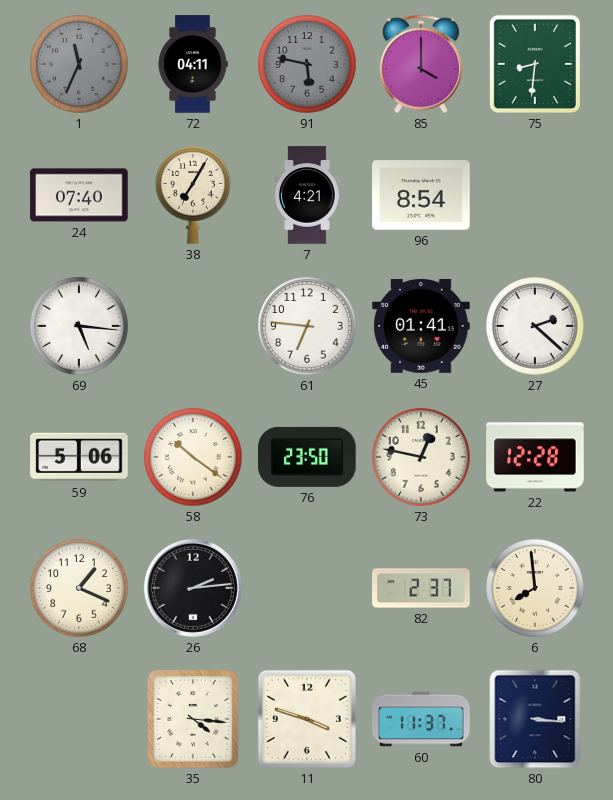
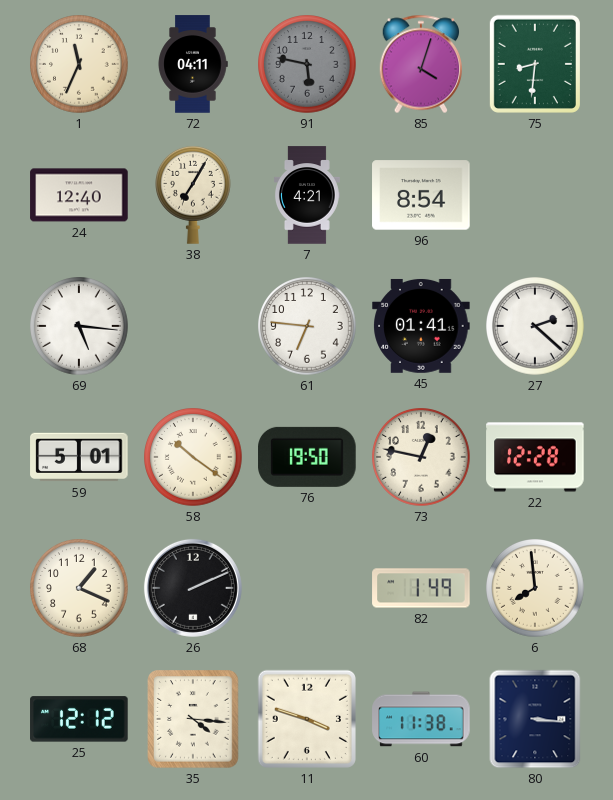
1 dial: grey -> cream
85: 4:00 -> 4:03
24: 07:40 -> 12:40
59: 5:06 -> 5:01
76: 23:50 -> 19:50
26: 2:14 -> 2:11
82: 2:37 -> 1:49
25: none -> 12:12
60: 11:37 -> 11:38
